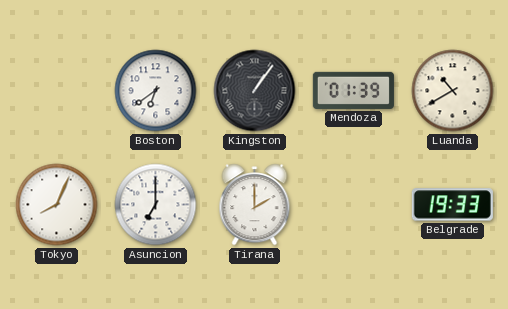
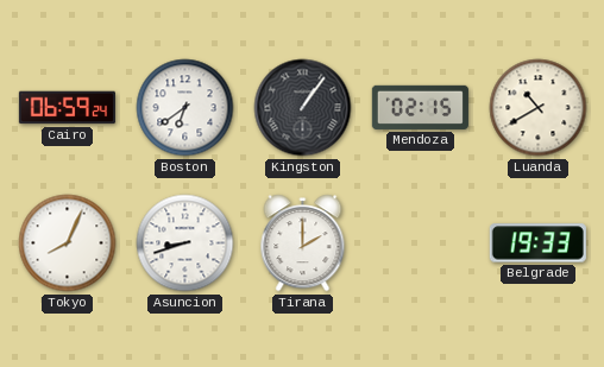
Cairo: none -> 06:59
Mendoza: 01:39 -> 02:15
Asuncion: 7:00 -> 8:42
